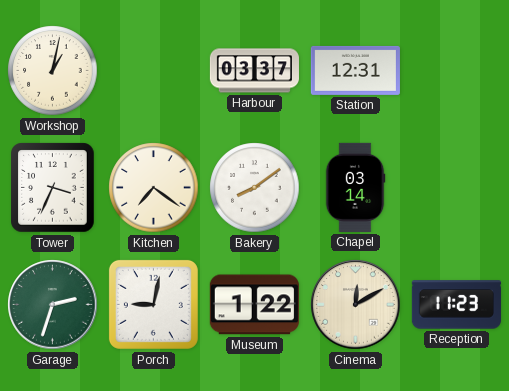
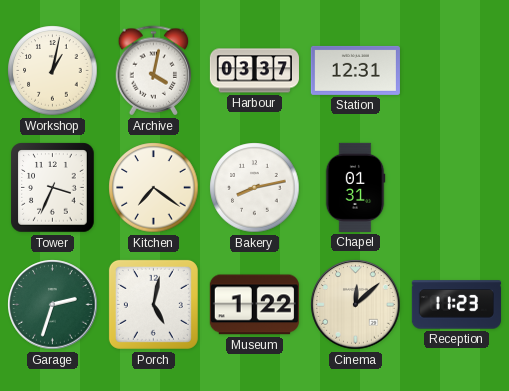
Archive: none -> 4:02
Bakery: 8:09 -> 8:13
Chapel: 03:14 -> 01:31
Porch: 9:02 -> 5:02
Cinema: 12:10 -> 12:08
